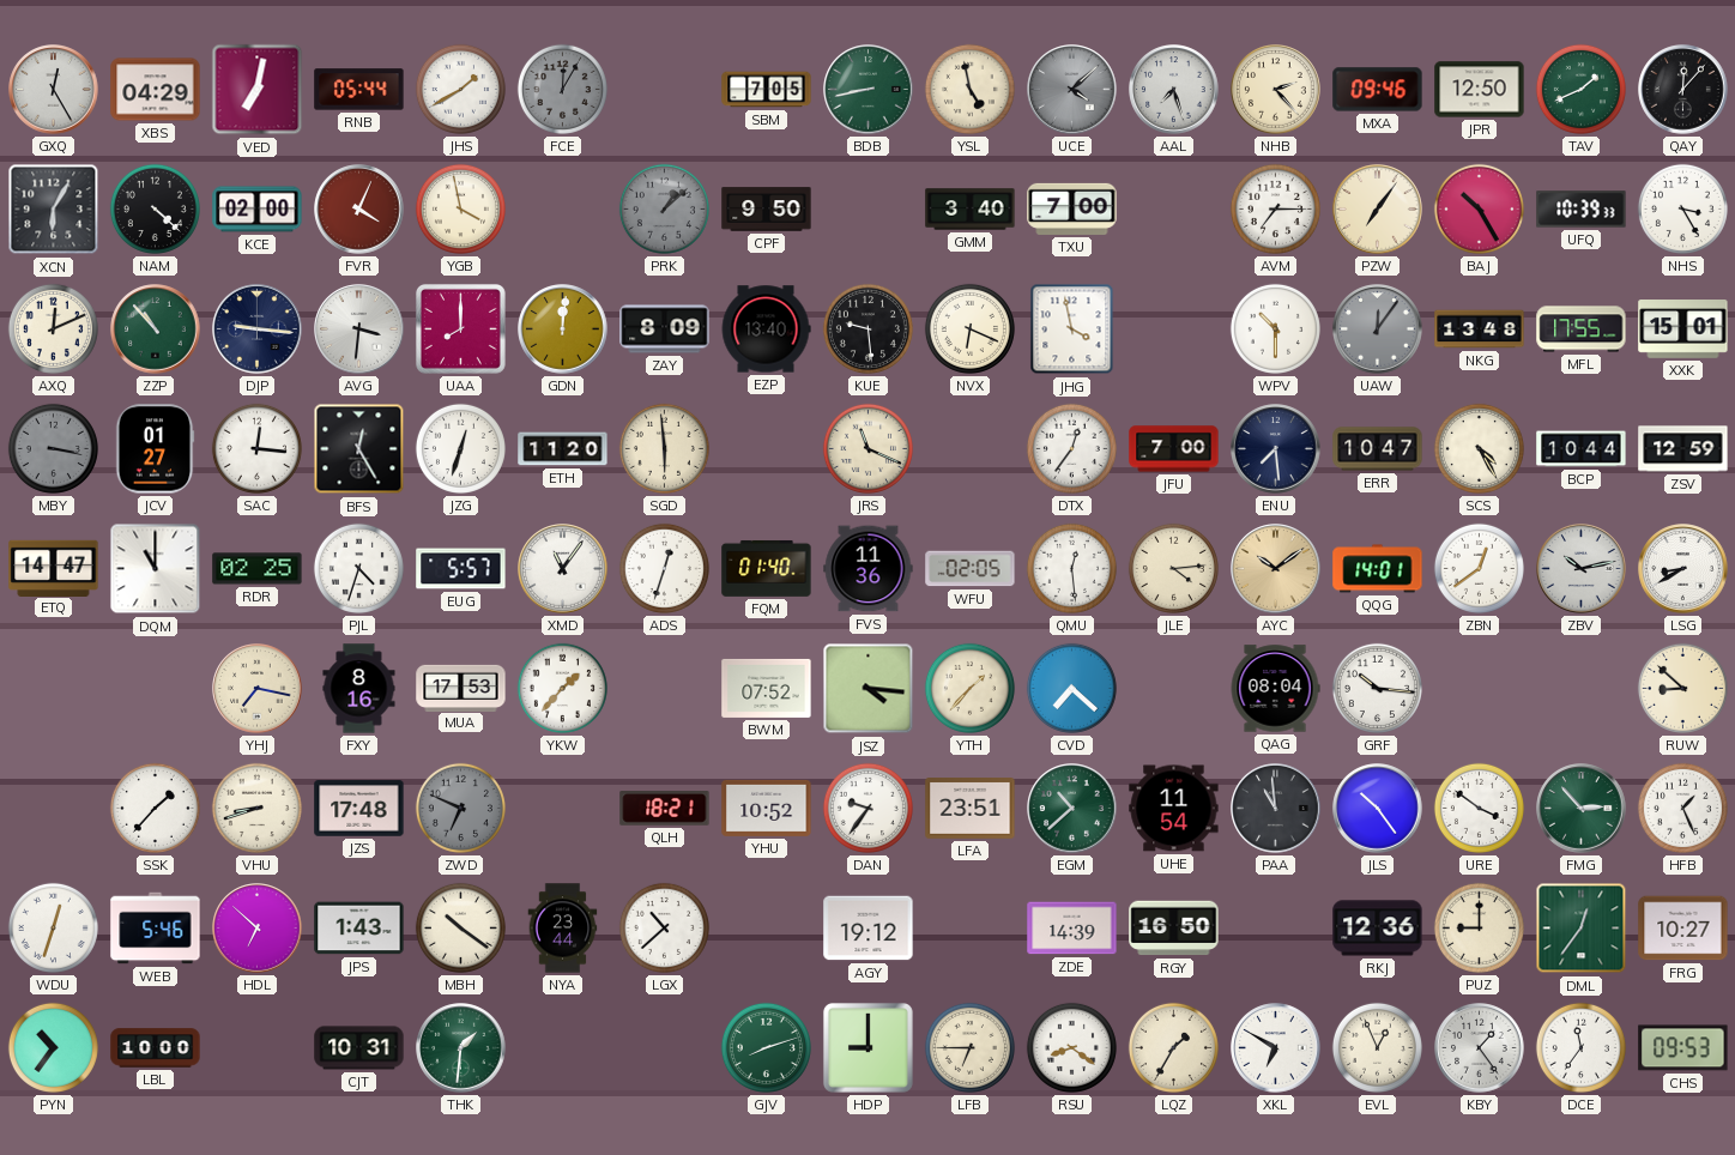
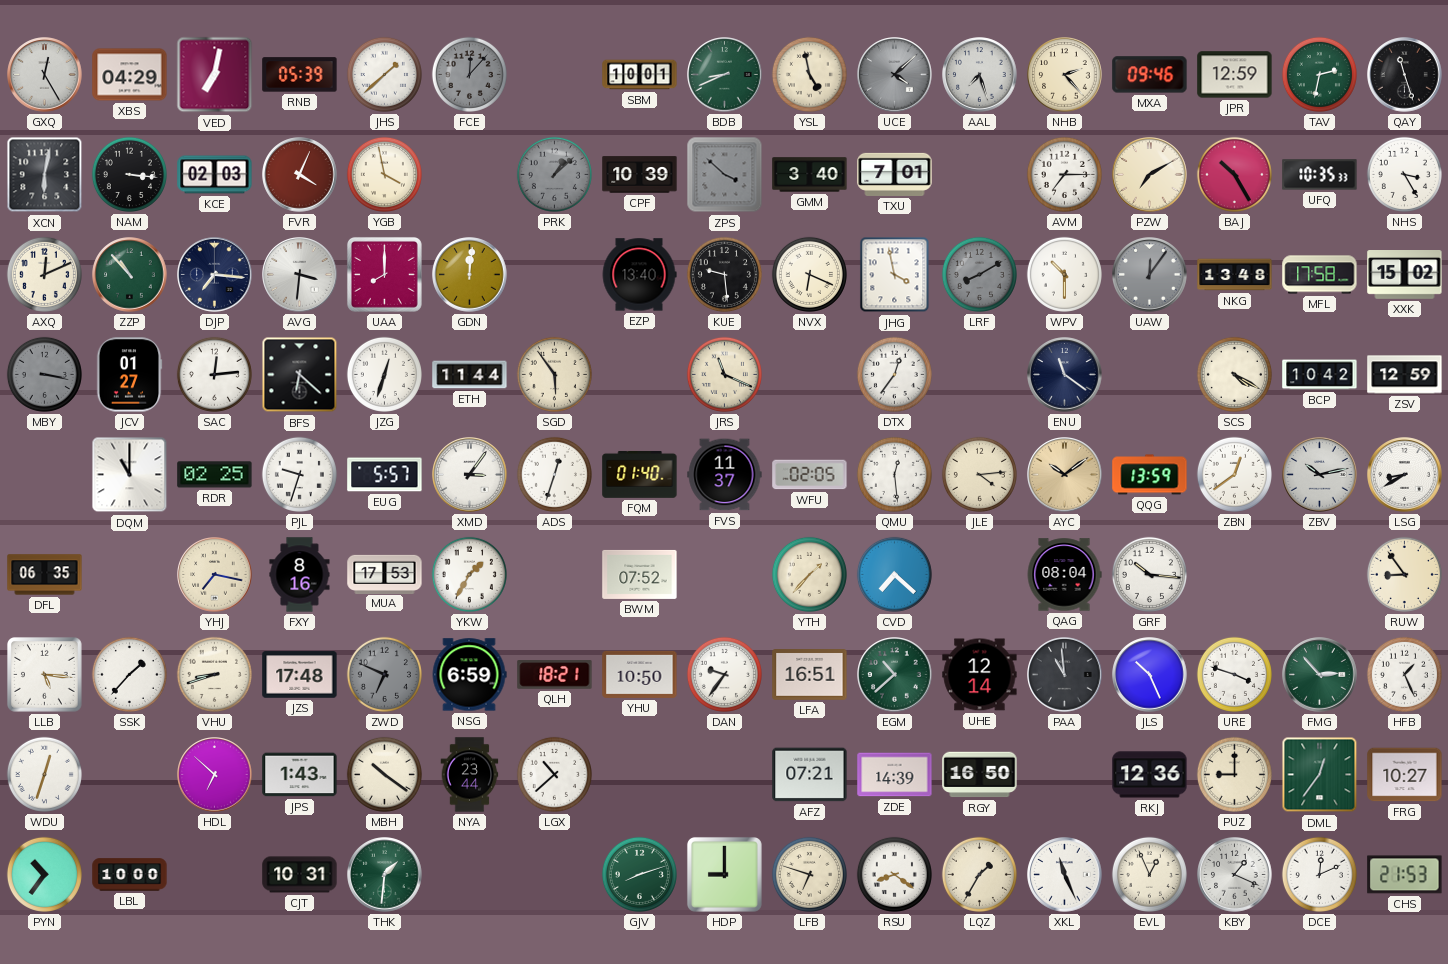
RNB: 05:44 -> 05:39
JHS: 1:40 -> 1:38
FCE: 12:05 -> 12:07
SBM: 7:05 -> 10:01
BDB: 8:43 -> 8:41
JPR: 12:50 -> 12:59
TAV: 1:41 -> 2:32
QAY: 12:07 -> 11:27
XCN: 6:05 -> 6:02
NAM: 4:22 -> 3:16
KCE: 02:00 -> 02:03
CPF: 9:50 -> 10:39
ZPS: none -> 3:52
TXU: 7:00 -> 7:01
PZW: 7:06 -> 7:10
UFQ: 10:39 -> 10:35
DJP: 9:16 -> 7:16
ZAY: 8:09 -> none
LRF: none -> 8:10
MFL: 17:55 -> 17:58
XXK: 15:01 -> 15:02
SAC: 12:16 -> 12:14
BFS: 12:25 -> 6:22
ETH: 11:20 -> 11:44
SGD: 5:59 -> 5:54
JFU: 7:00 -> none
ENU: 7:29 -> 11:21
ERR: 10:47 -> none
SCS: 4:25 -> 4:20
BCP: 10:44 -> 10:42
ETQ: 14:47 -> none
PJL: 4:33 -> 9:33
XMD: 11:06 -> 3:06
FVS: 11:36 -> 11:37
QQG: 14:01 -> 13:59
DFL: none -> 06:35
YKW: 1:37 -> 1:35
JSZ: 4:16 -> none
RUW: 8:52 -> 8:54
LLB: none -> 5:16
NSG: none -> 6:59
YHU: 10:52 -> 10:50
LFA: 23:51 -> 16:51
UHE: 11:54 -> 12:14
JLS: 10:24 -> 10:26
URE: 3:51 -> 3:48
WEB: 5:46 -> none
AGY: 19:12 -> none
AFZ: none -> 07:21
LFB: 6:45 -> 6:48
XKL: 6:50 -> 11:26
KBY: 1:24 -> 1:19
DCE: 11:36 -> 12:11
CHS: 09:53 -> 21:53
